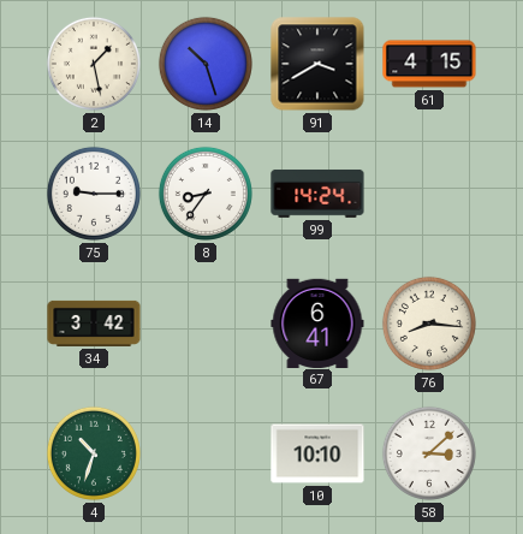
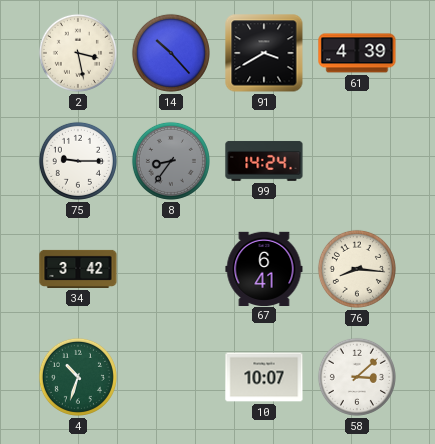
2: 1:28 -> 3:28
14: 10:27 -> 10:23
61: 4:15 -> 4:39
8 dial: white -> grey
10: 10:10 -> 10:07
